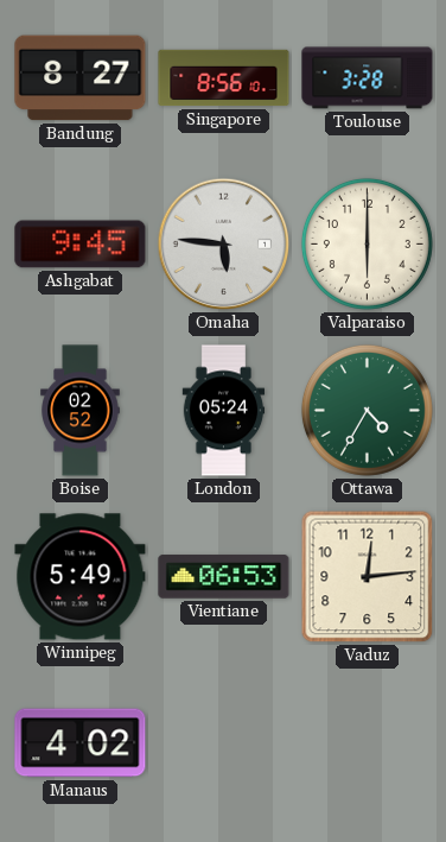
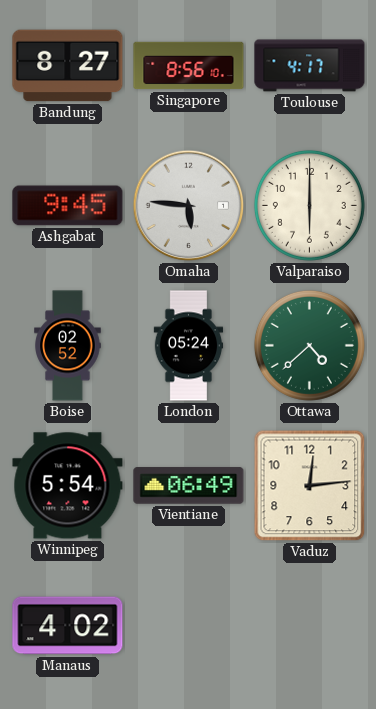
Toulouse: 3:28 -> 4:17
Ottawa: 4:35 -> 4:38
Winnipeg: 5:49 -> 5:54
Vientiane: 06:53 -> 06:49
